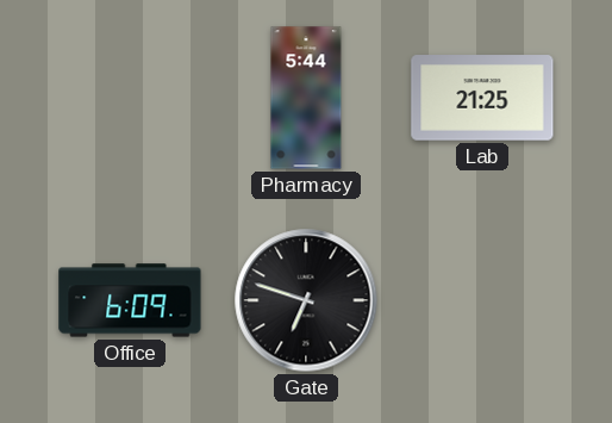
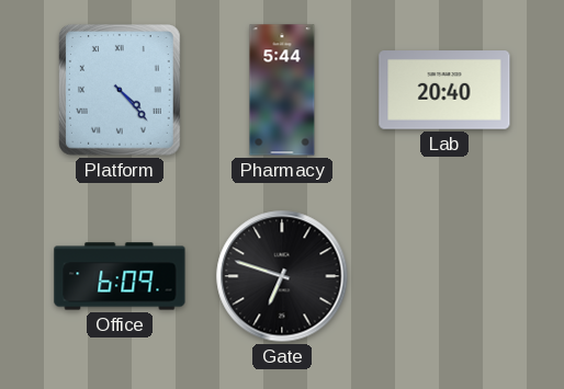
Platform: none -> 4:23
Lab: 21:25 -> 20:40
